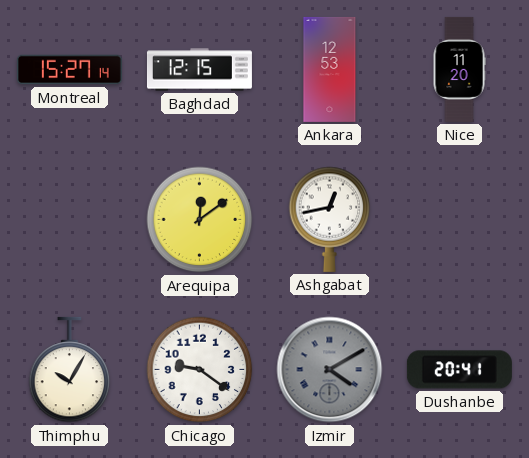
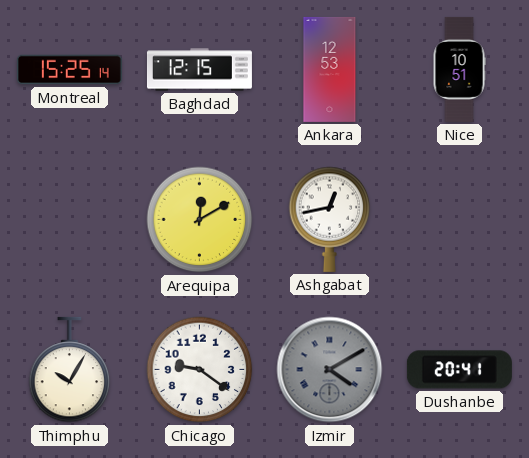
Montreal: 15:27 -> 15:25
Nice: 11:20 -> 10:51
Arequipa: 12:09 -> 12:10
